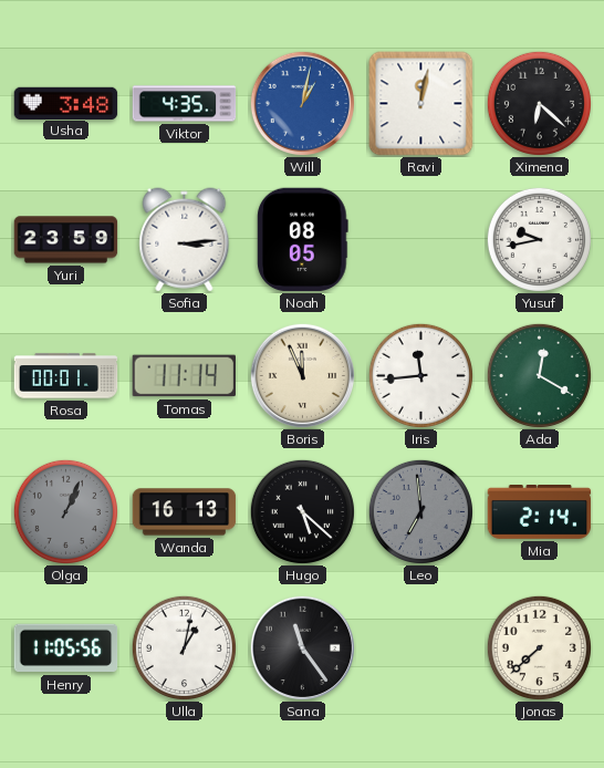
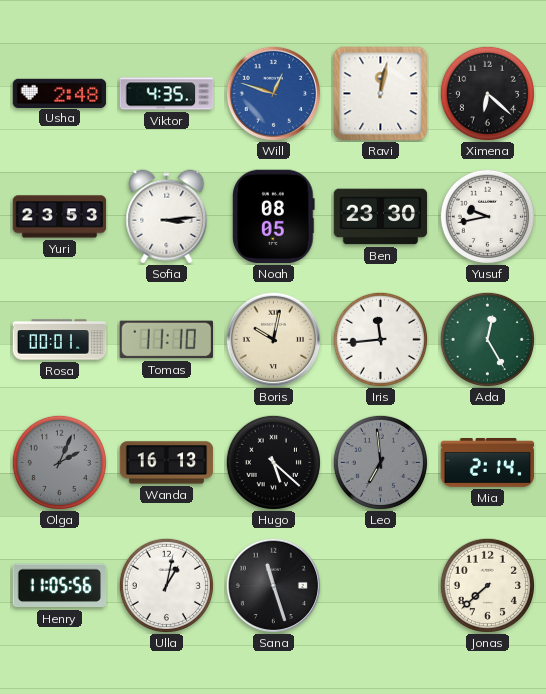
Usha: 3:48 -> 2:48
Will: 1:02 -> 12:48
Yuri: 23:59 -> 23:53
Ben: none -> 23:30
Tomas: 11:14 -> 11:10
Boris: 11:56 -> 10:02
Ada: 12:20 -> 12:25
Olga: 1:04 -> 2:04
Sana: 11:24 -> 11:27
